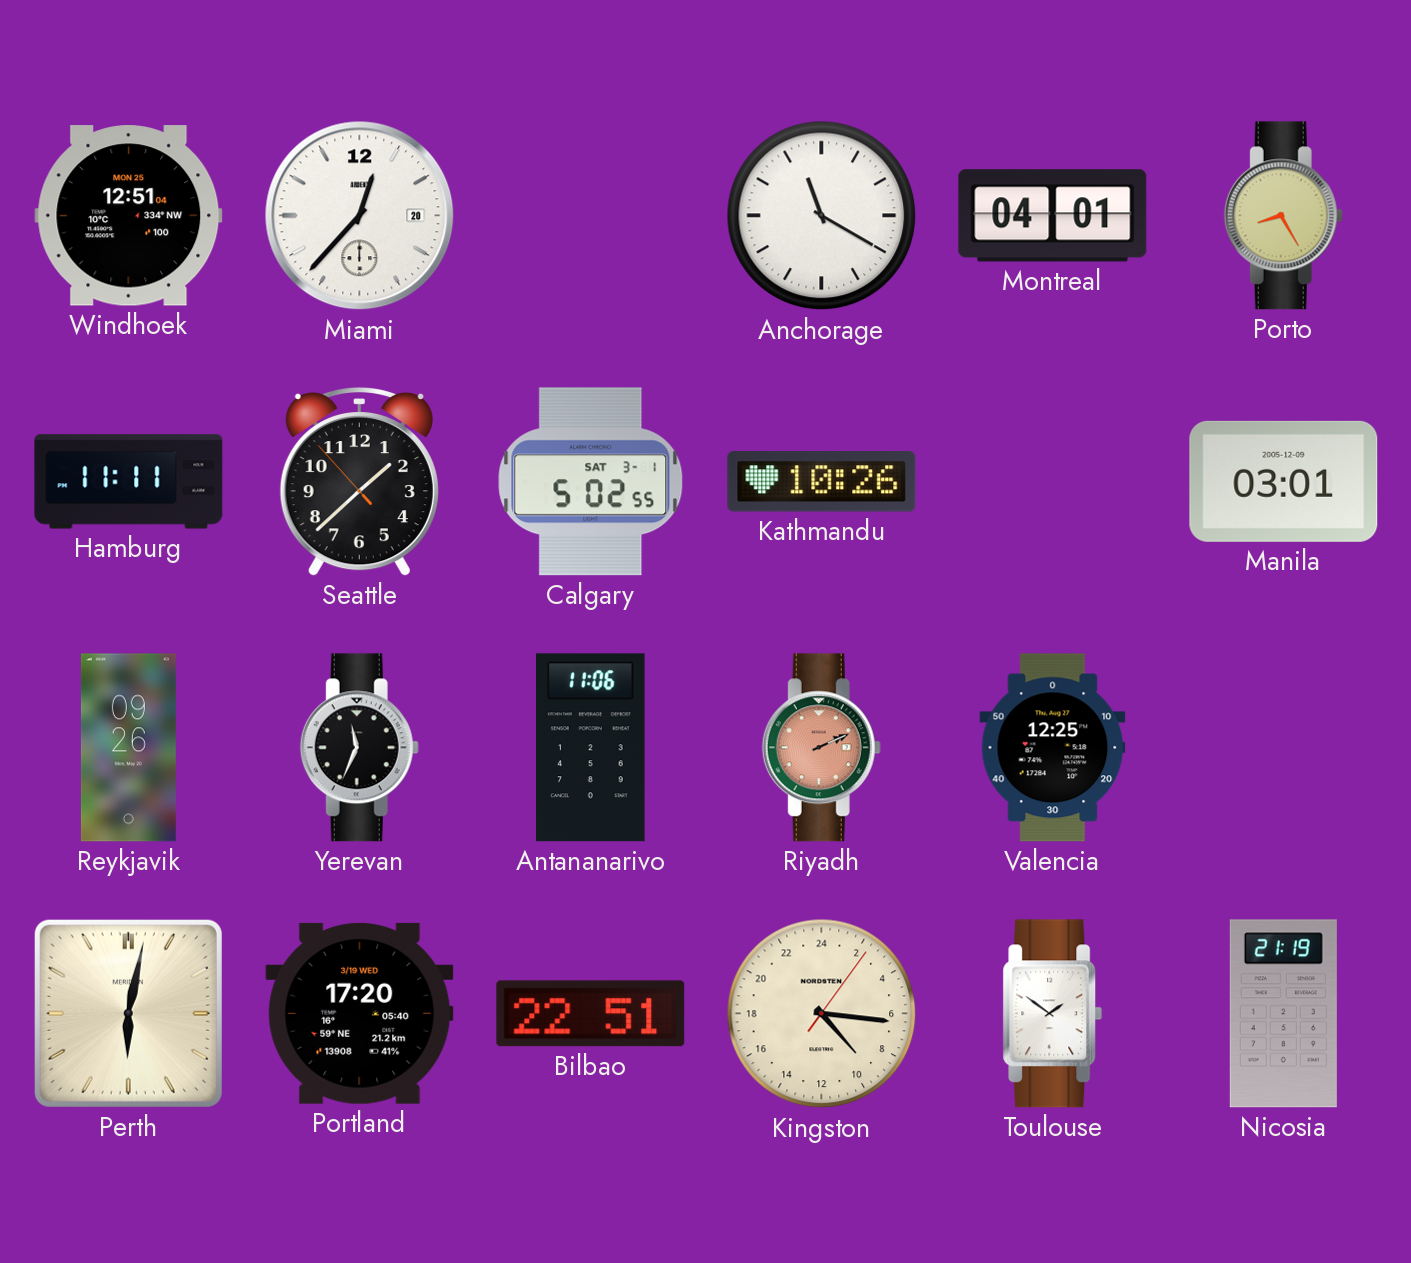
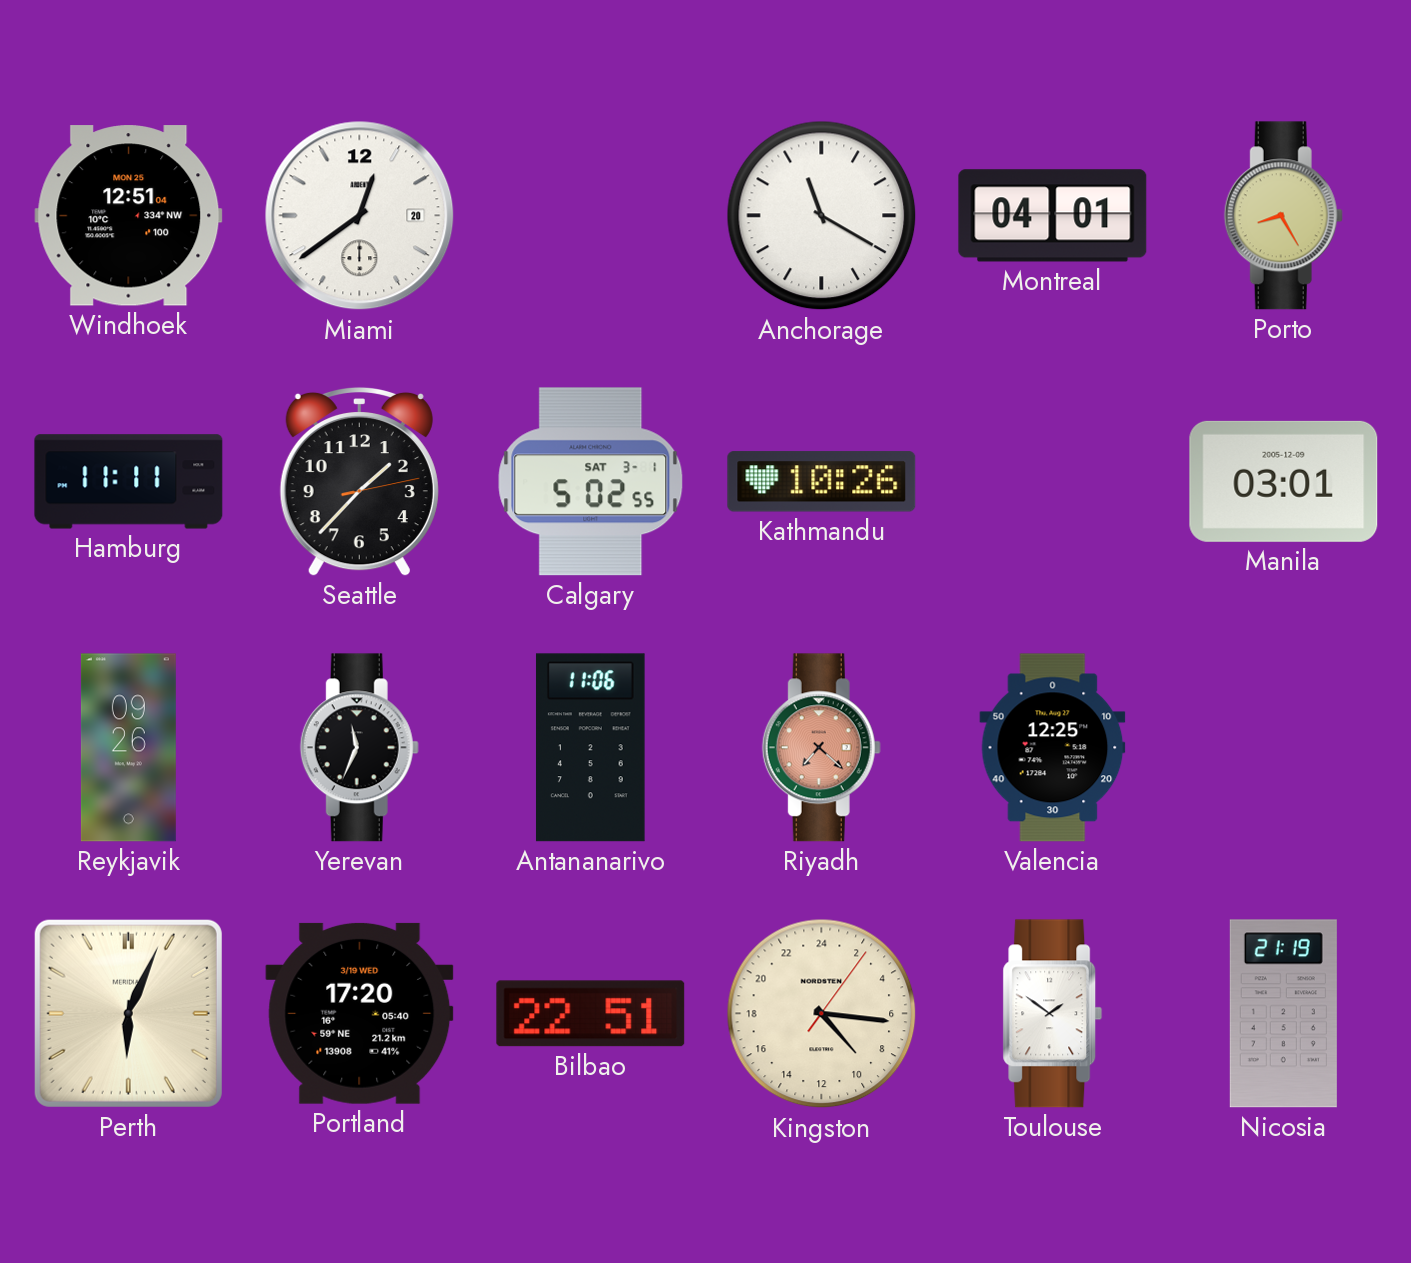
Miami: 12:37 -> 12:39
Seattle: 1:37:53 -> 1:37:13
Riyadh: 2:11 -> 7:22
Perth: 6:02 -> 6:04
